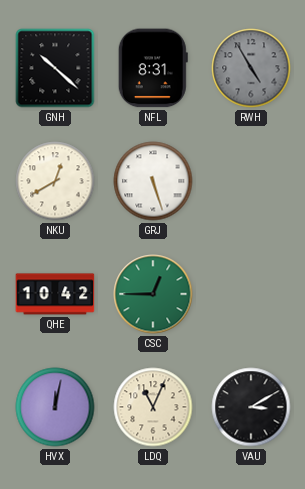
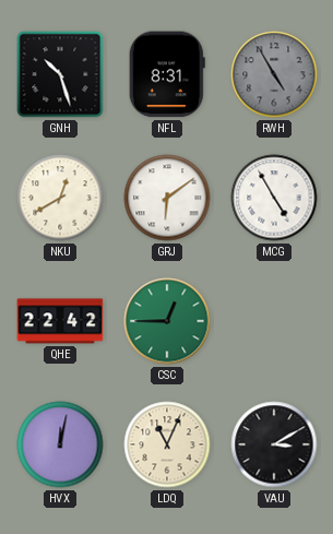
GNH: 10:22 -> 10:27
GRJ: 5:27 -> 6:09
MCG: none -> 4:55
QHE: 10:42 -> 22:42
